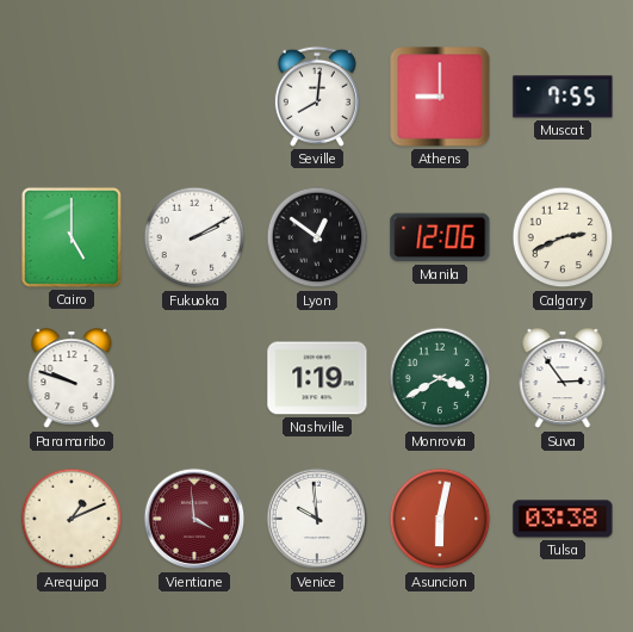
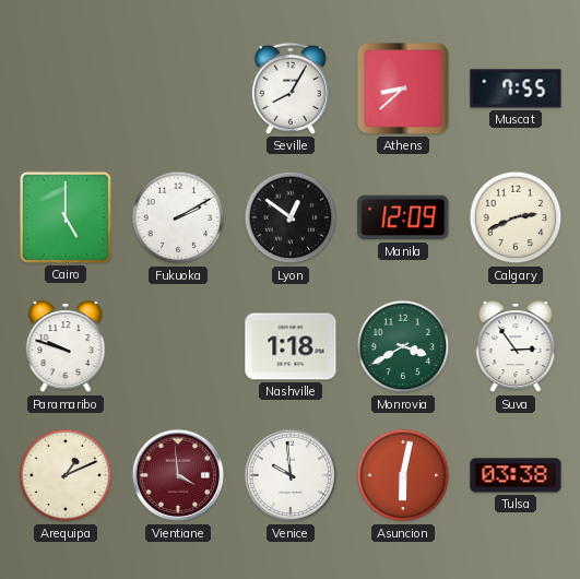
Seville: 8:01 -> 8:05
Athens: 9:00 -> 8:38
Manila: 12:06 -> 12:09
Nashville: 1:19 -> 1:18
